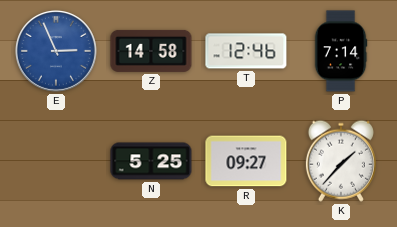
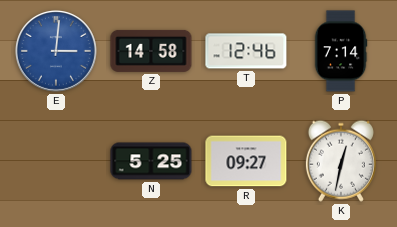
E: 2:56 -> 3:01
K: 1:37 -> 12:32
